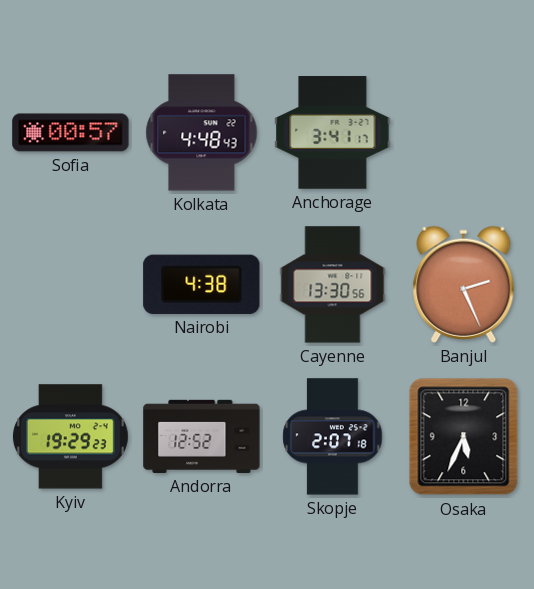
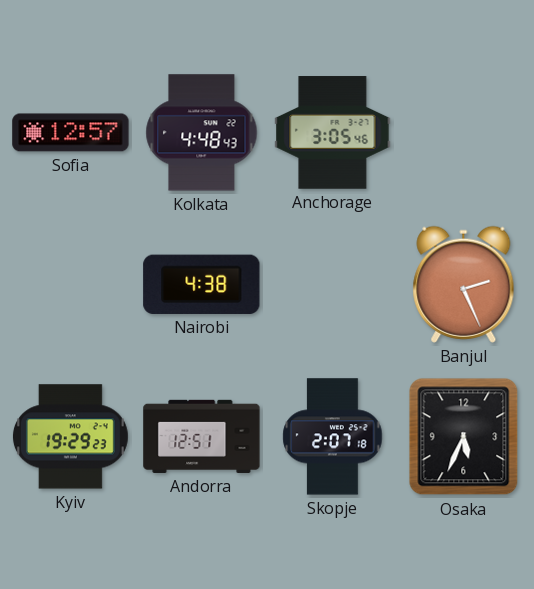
Sofia: 00:57 -> 12:57
Anchorage: 3:41 -> 3:05
Cayenne: 13:30 -> none
Andorra: 12:52 -> 12:51
